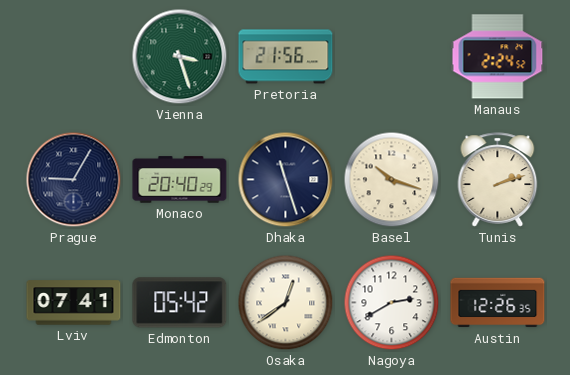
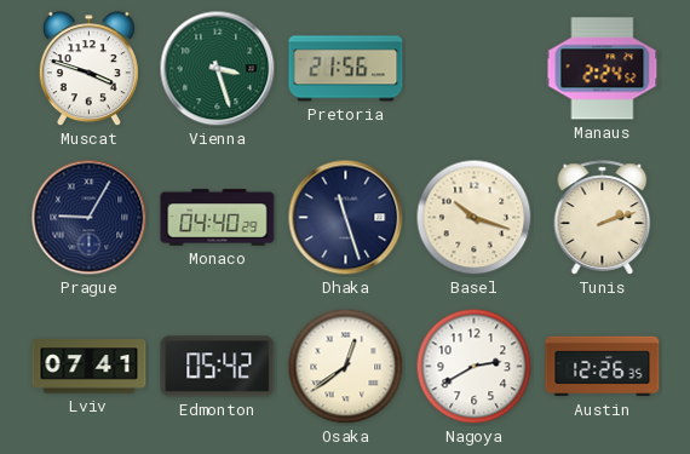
Muscat: none -> 3:48
Monaco: 20:40 -> 04:40
